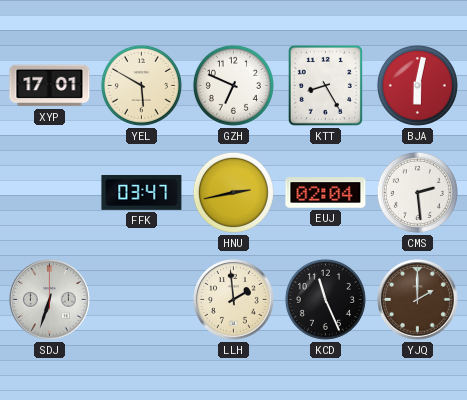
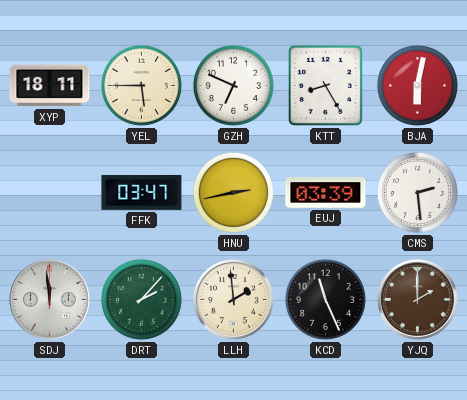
XYP: 17:01 -> 18:11
YEL: 5:50 -> 5:45
EUJ: 02:04 -> 03:39
SDJ: 6:33 -> 11:59
DRT: none -> 2:07
